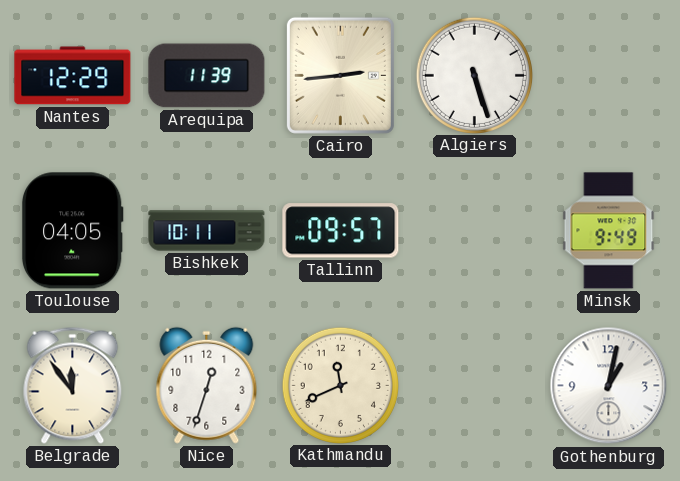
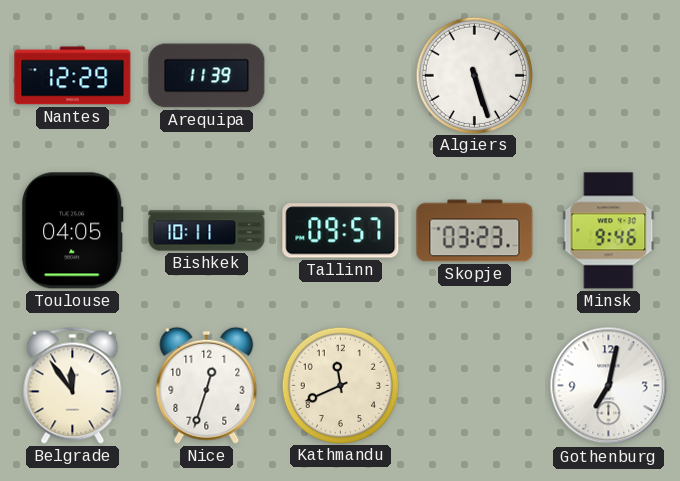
Cairo: 2:44 -> none
Skopje: none -> 03:23
Minsk: 9:49 -> 9:46
Gothenburg: 1:02 -> 7:02
